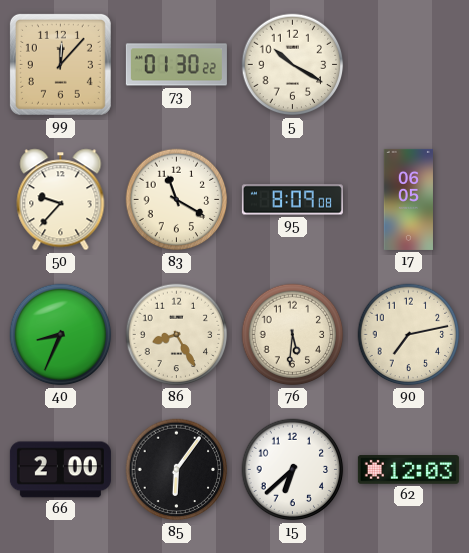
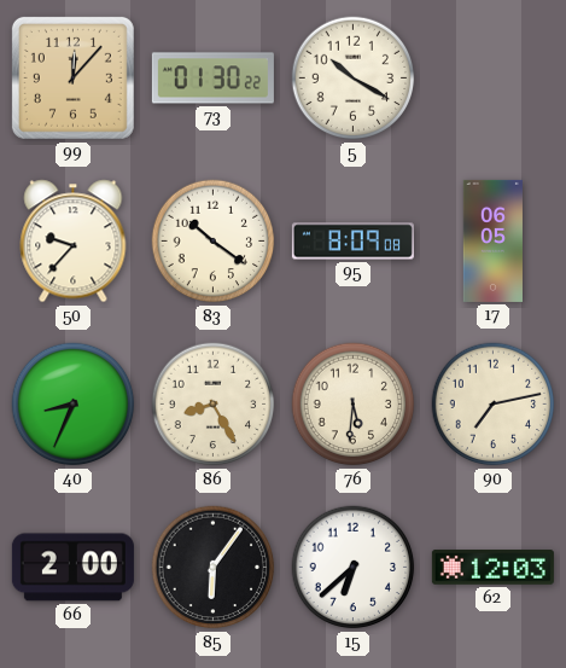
83: 11:20 -> 10:21
